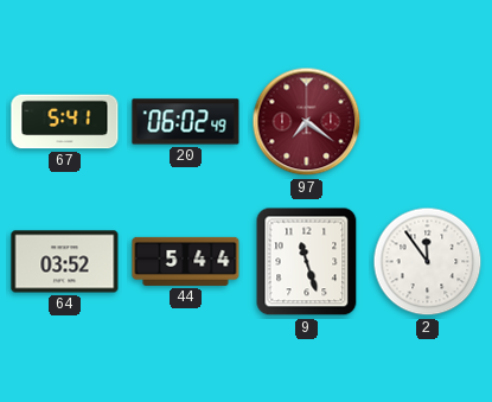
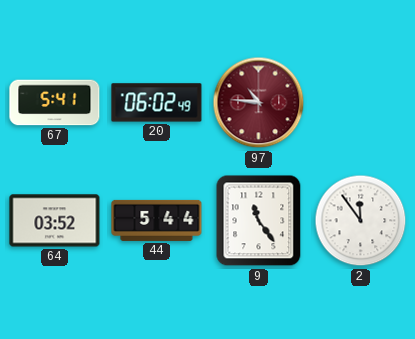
97: 7:21 -> 10:46
9: 11:27 -> 11:24
